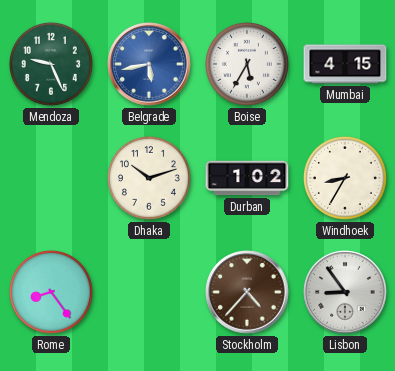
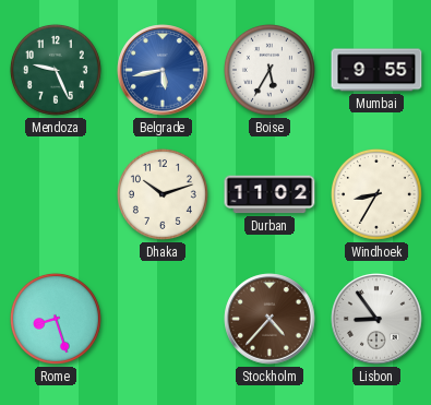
Mumbai: 4:15 -> 9:55
Durban: 1:02 -> 11:02
Rome: 8:24 -> 8:27
